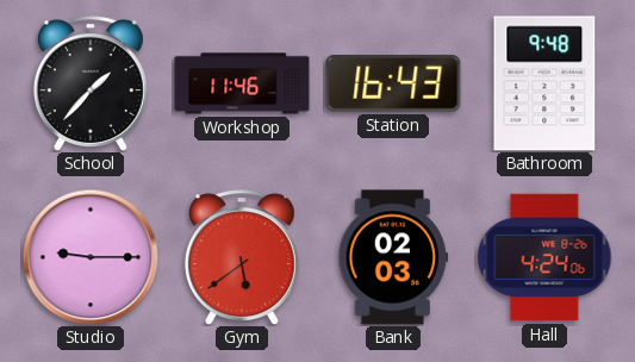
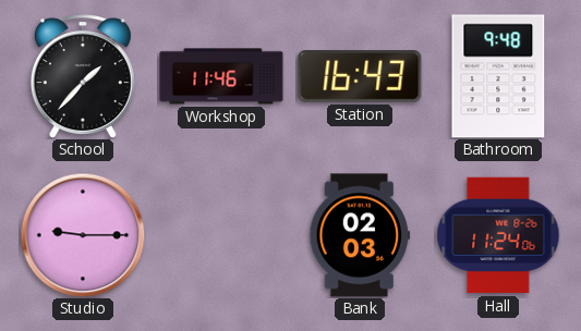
Gym: 5:39 -> none
Hall: 4:24 -> 11:24
